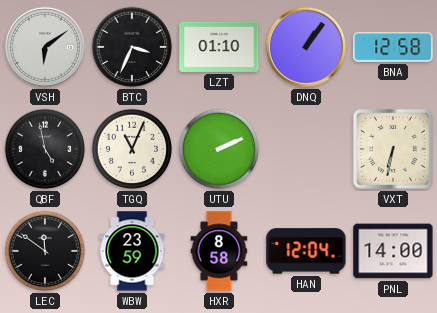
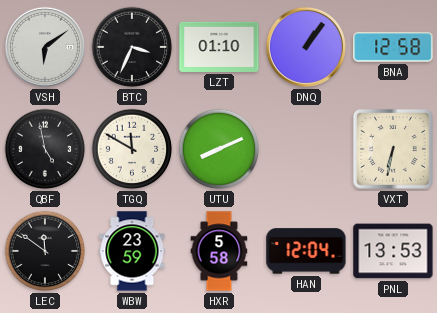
TGQ: 11:04 -> 11:50
UTU: 2:11 -> 8:11
HXR: 8:58 -> 5:58
PNL: 14:00 -> 13:53
